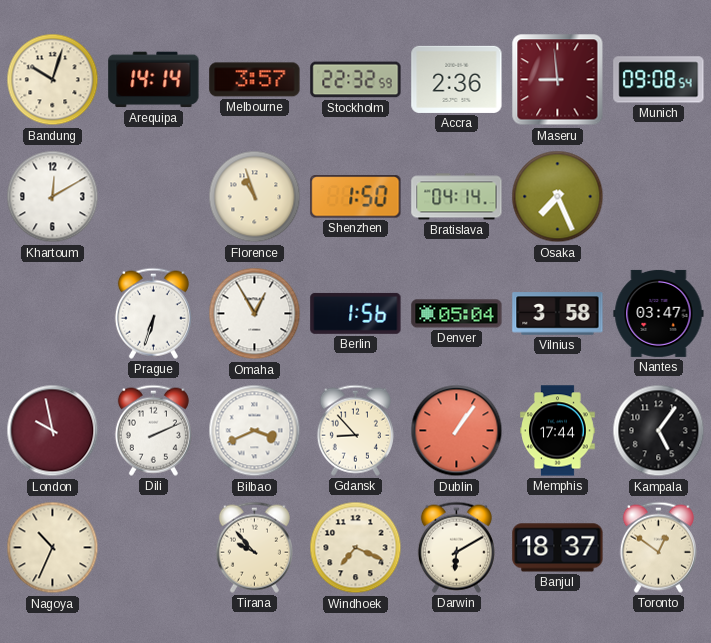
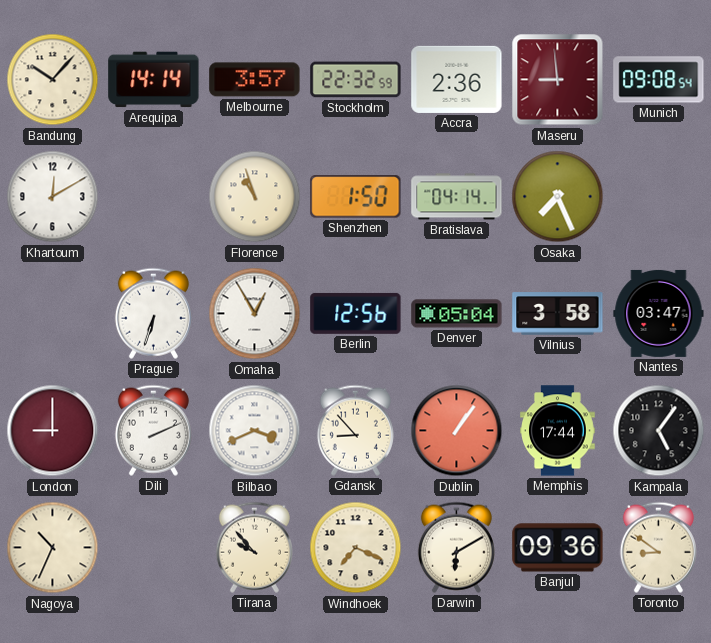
Bandung: 10:03 -> 10:07
Berlin: 1:56 -> 12:56
London: 9:58 -> 9:00
Banjul: 18:37 -> 09:36
Toronto: 12:51 -> 8:51
